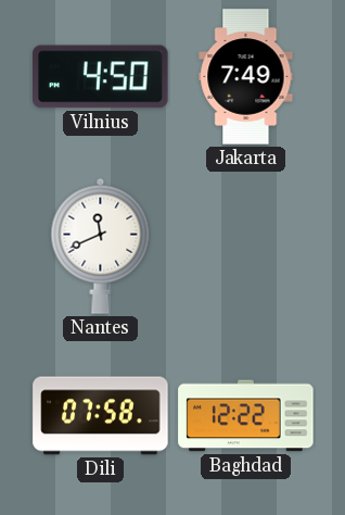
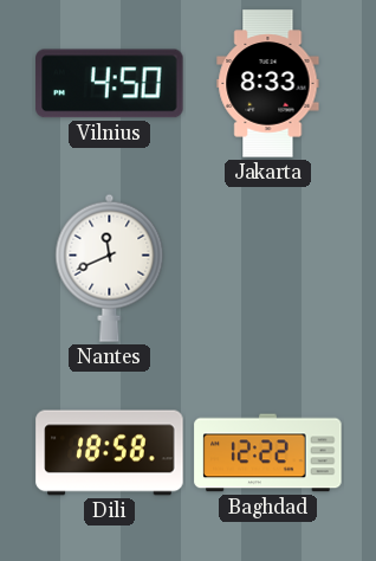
Jakarta: 7:49 -> 8:33
Dili: 07:58 -> 18:58
